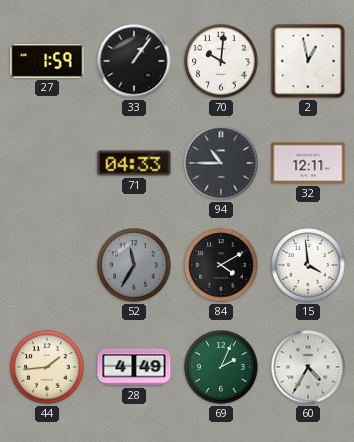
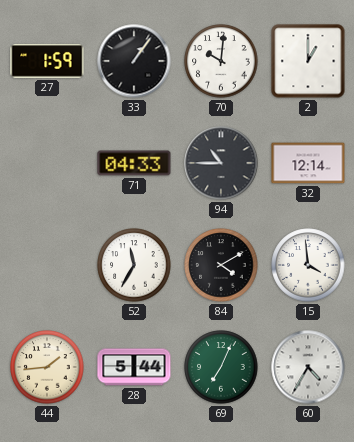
2: 12:58 -> 1:00
32: 12:11 -> 12:14
52 dial: grey -> white
28: 4:49 -> 5:44
69: 2:04 -> 7:04
